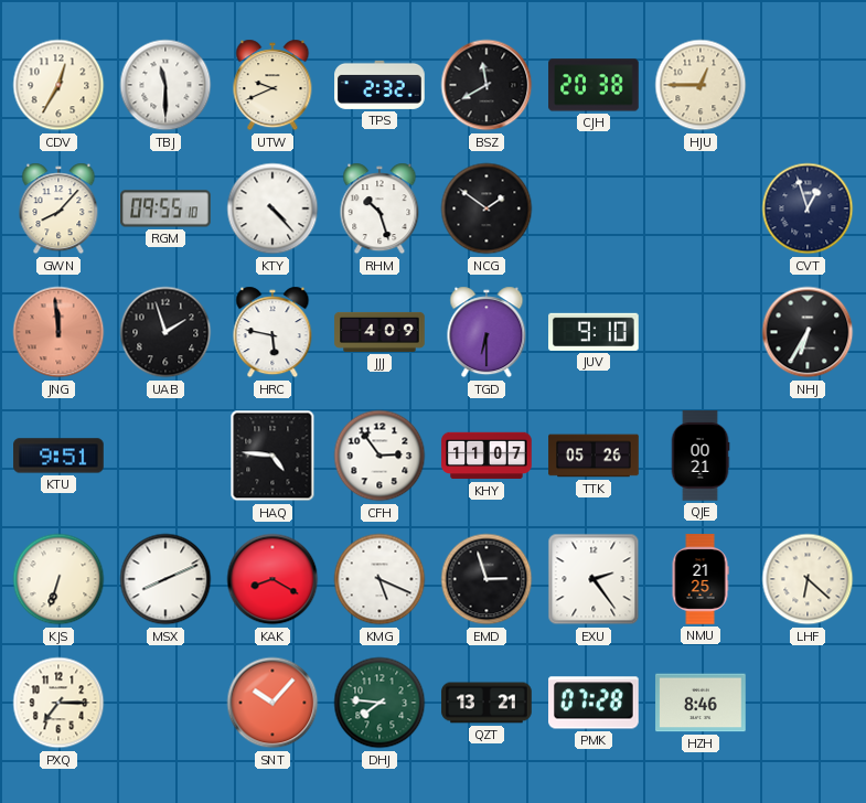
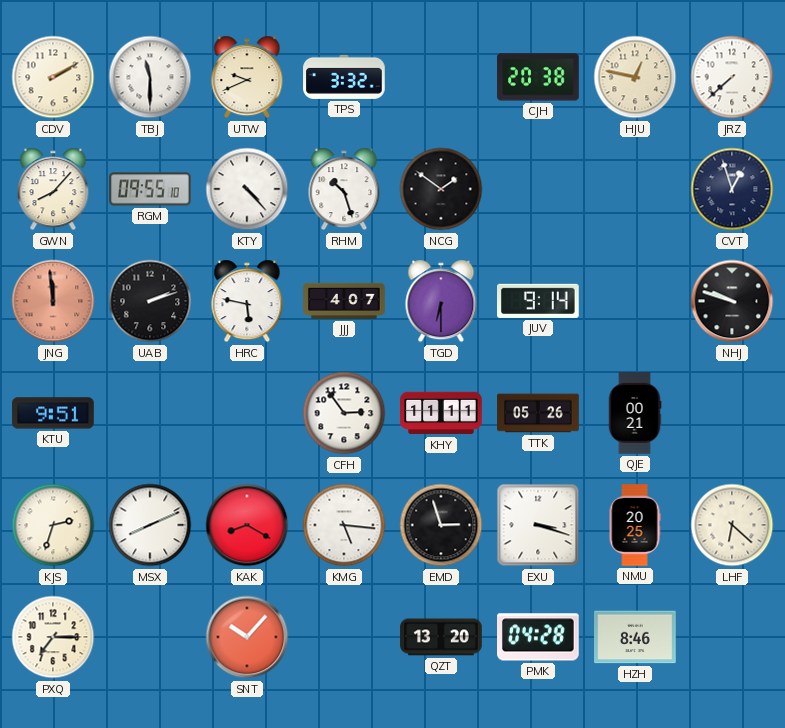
CDV: 12:35 -> 2:10
TPS: 2:32 -> 3:32
BSZ: 11:40 -> none
HJU: 12:45 -> 12:47
JRZ: none -> 7:38
UAB: 1:57 -> 2:12
JJJ: 4:09 -> 4:07
JUV: 9:10 -> 9:14
NHJ: 6:35 -> 9:48
HAQ: 4:46 -> none
KHY: 11:07 -> 11:11
KJS: 6:33 -> 2:33
KMG: 5:19 -> 5:16
EXU: 2:24 -> 3:18
NMU: 21:25 -> 20:25
DHJ: 7:46 -> none
QZT: 13:21 -> 13:20
PMK: 07:28 -> 04:28
